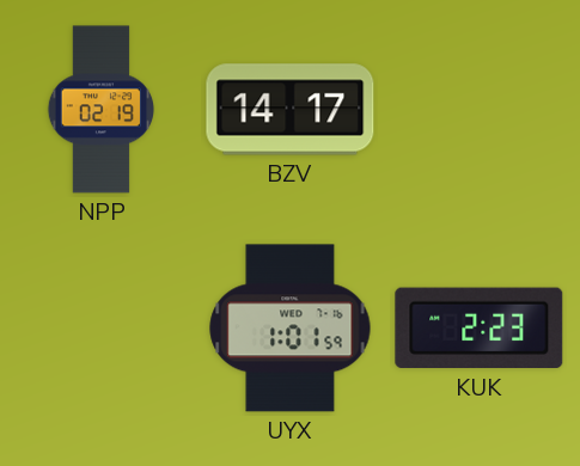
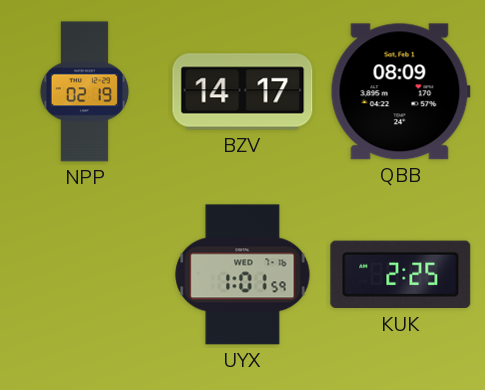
QBB: none -> 08:09
KUK: 2:23 -> 2:25
